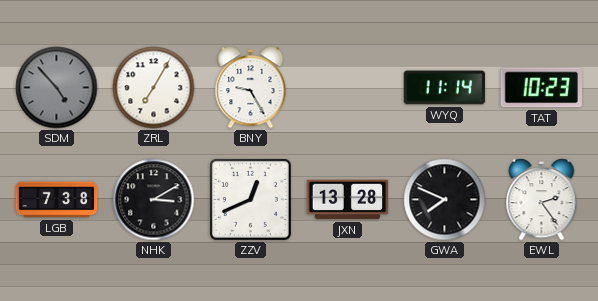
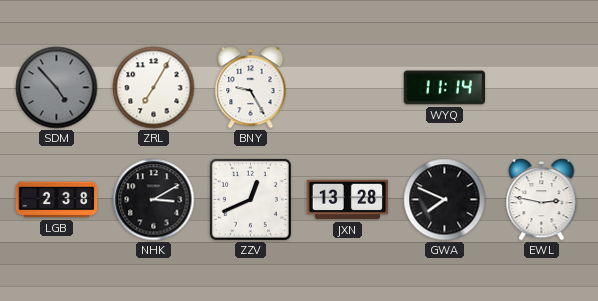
TAT: 10:23 -> none
LGB: 7:38 -> 2:38
EWL: 2:24 -> 2:47
